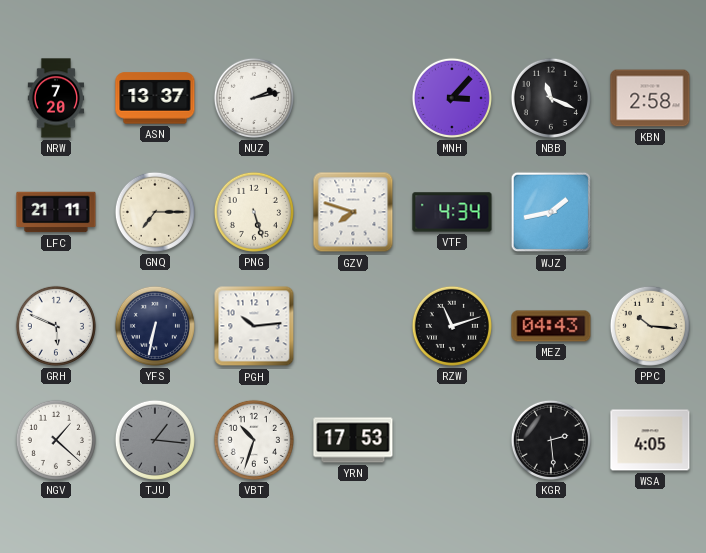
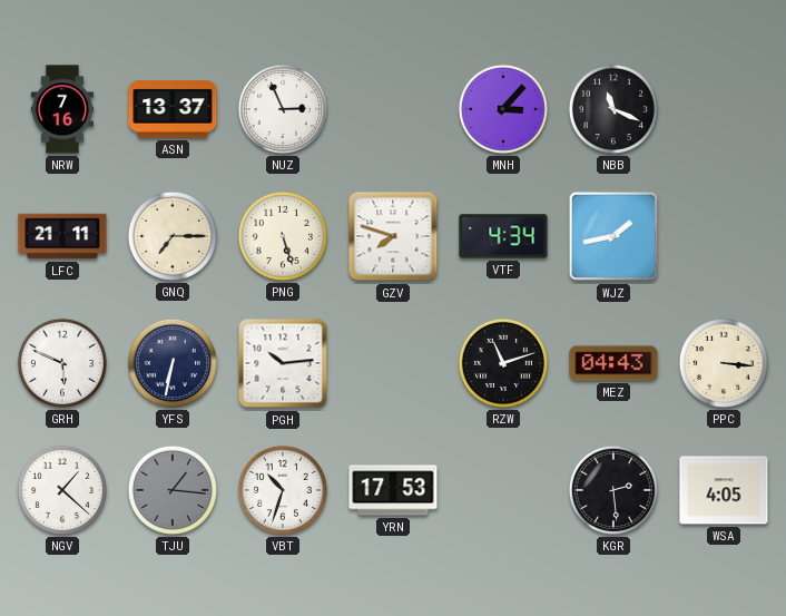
NRW: 7:20 -> 7:16
NUZ: 2:13 -> 2:56
KBN: 2:58 -> none
PPC: 10:16 -> 3:16
